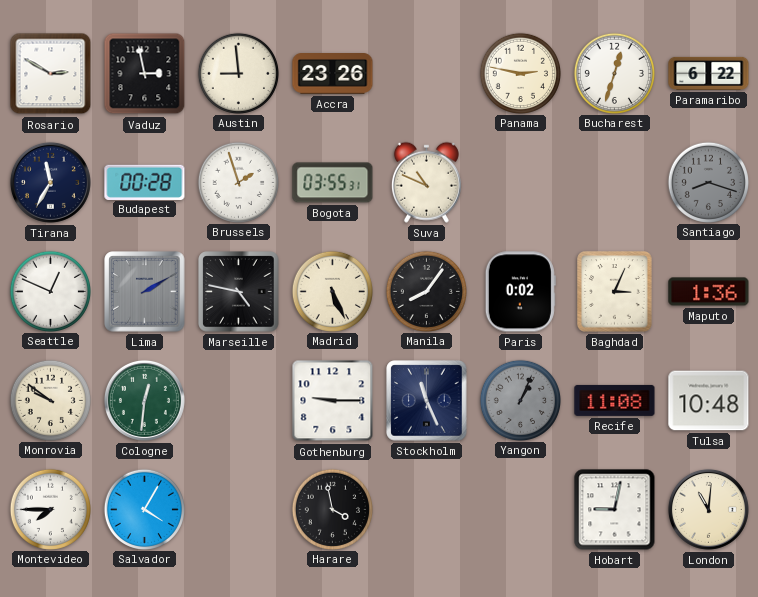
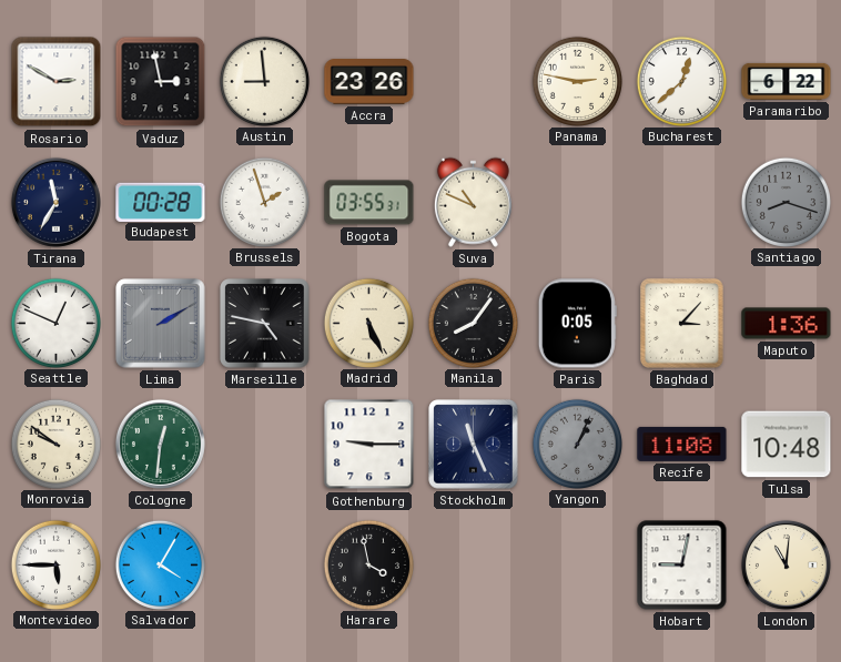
Bucharest: 12:33 -> 12:38
Paris: 0:02 -> 0:05
Baghdad: 3:04 -> 3:07
Montevideo: 7:45 -> 5:45
